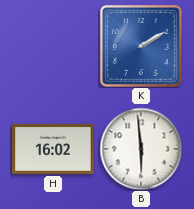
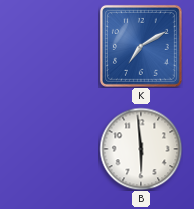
K: 2:10 -> 7:10
H: 16:02 -> none
